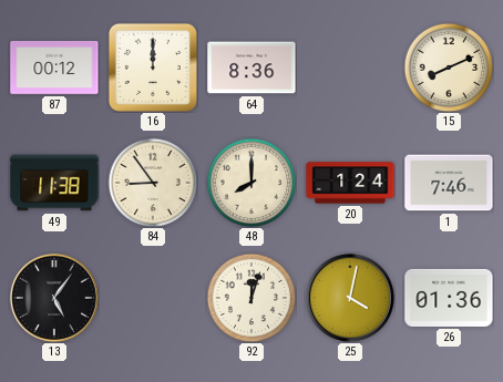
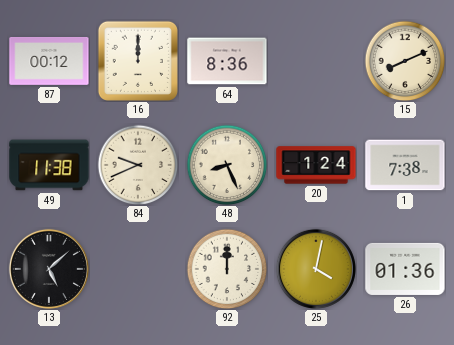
84: 8:54 -> 9:41
48: 8:00 -> 8:26
1: 7:46 -> 7:38
13: 5:06 -> 5:08
92: 12:03 -> 12:00
